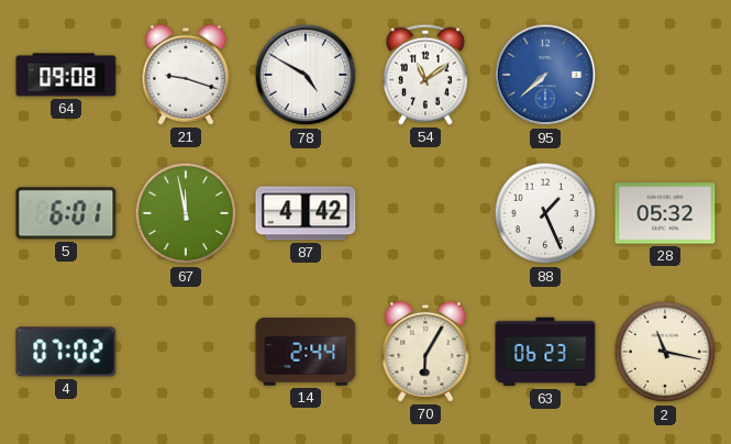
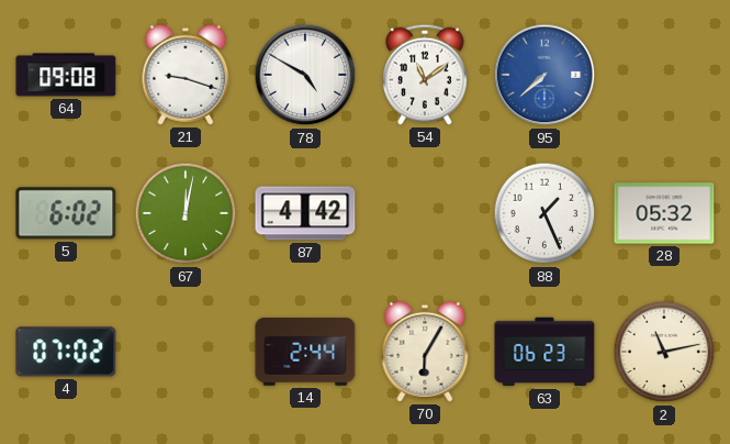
5: 6:01 -> 6:02
67: 11:58 -> 12:02
2: 11:17 -> 11:13
